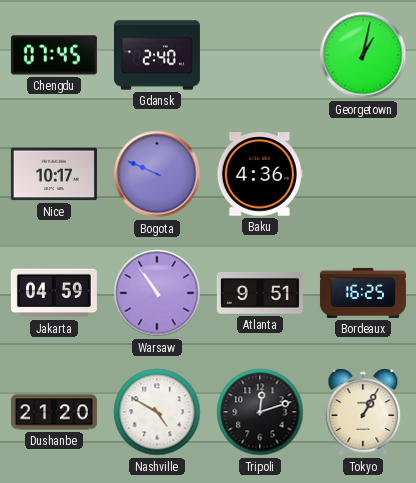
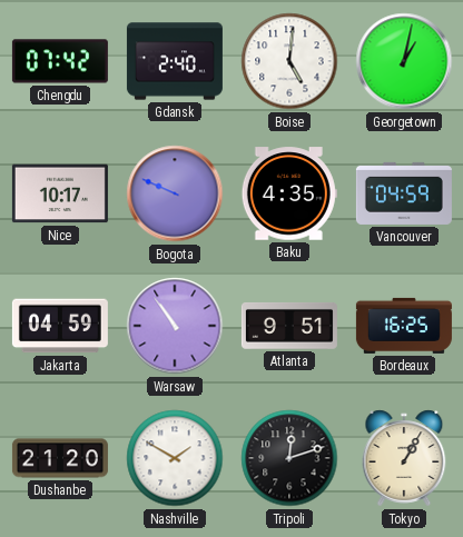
Chengdu: 07:45 -> 07:42
Boise: none -> 5:01
Baku: 4:36 -> 4:35
Vancouver: none -> 04:59
Nashville: 4:50 -> 1:50
